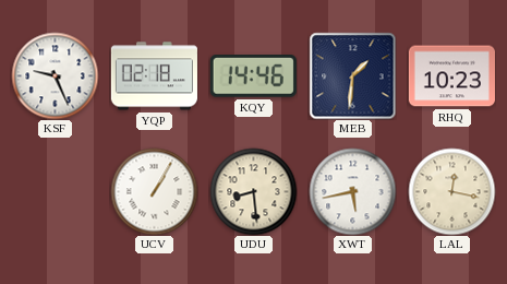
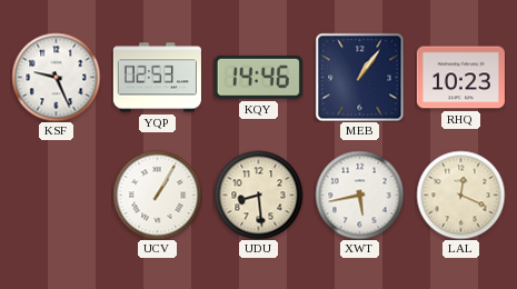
YQP: 02:18 -> 02:53
MEB: 1:31 -> 1:06
LAL: 12:17 -> 12:19
